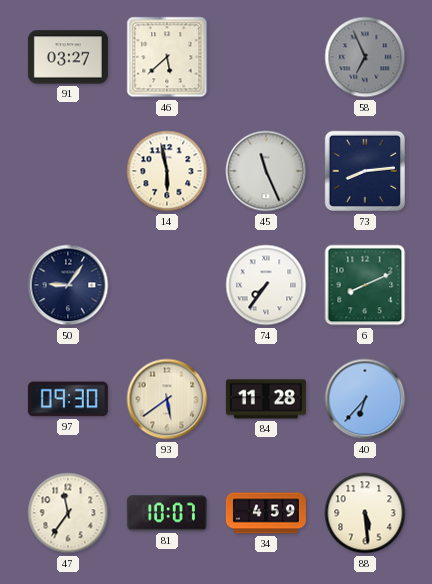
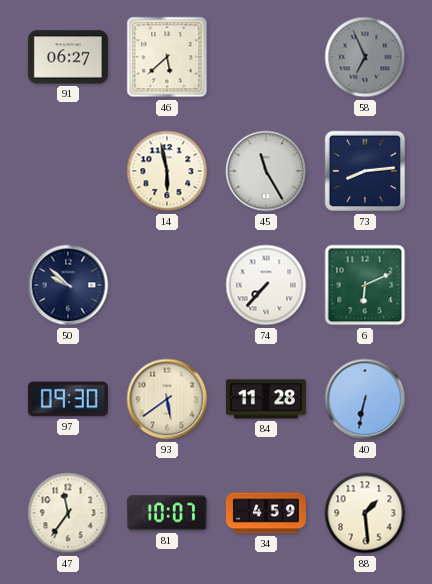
91: 03:27 -> 06:27
45: 11:26 -> 11:25
50: 9:06 -> 9:52
74: 7:36 -> 7:37
6: 8:11 -> 6:11
40: 6:37 -> 6:32
88: 5:29 -> 1:29
